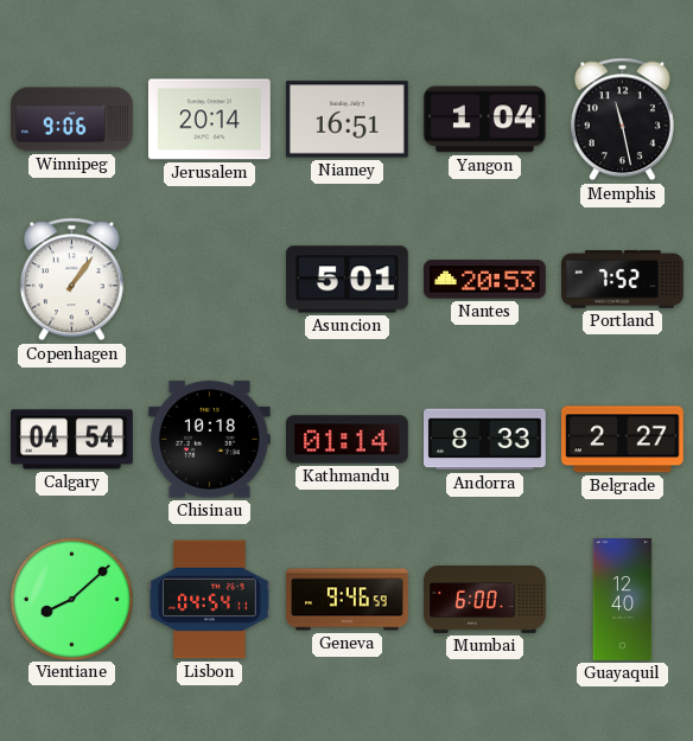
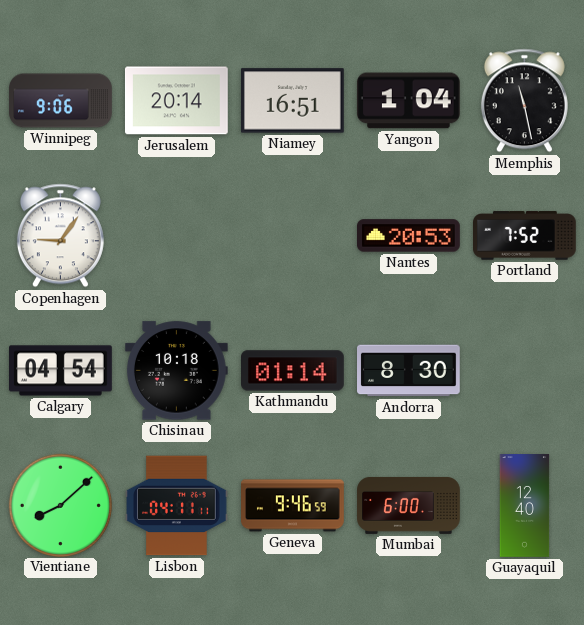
Copenhagen: 1:06 -> 9:06
Asuncion: 5:01 -> none
Andorra: 8:33 -> 8:30
Belgrade: 2:27 -> none
Lisbon: 04:54 -> 04:11
